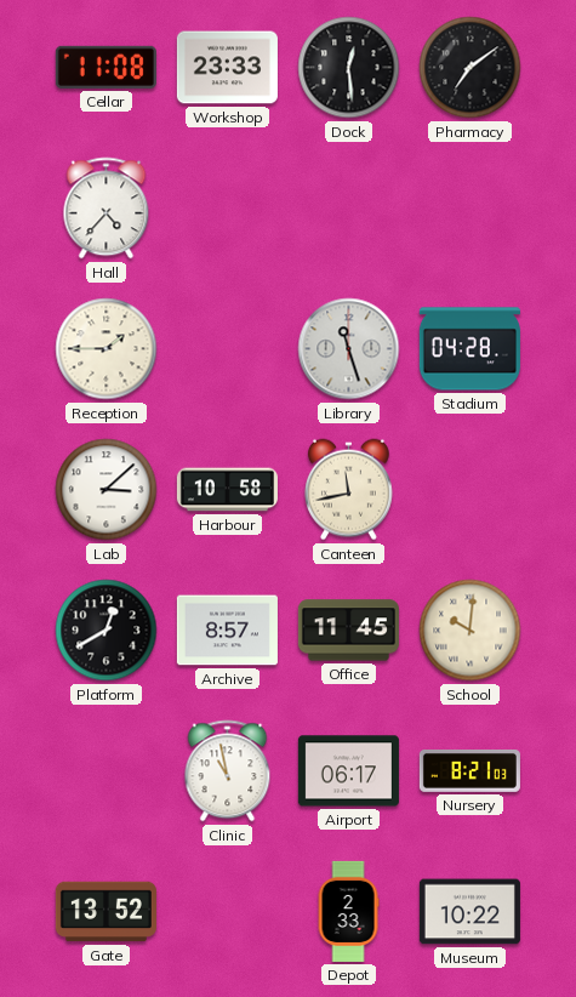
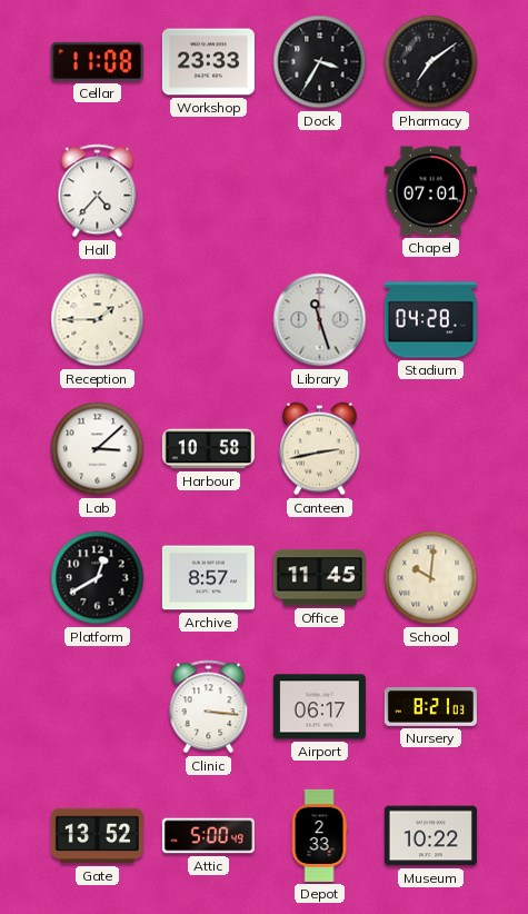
Dock: 12:29 -> 3:35
Chapel: none -> 07:01
Canteen: 11:43 -> 2:43
Clinic: 10:58 -> 3:16
Attic: none -> 5:00
